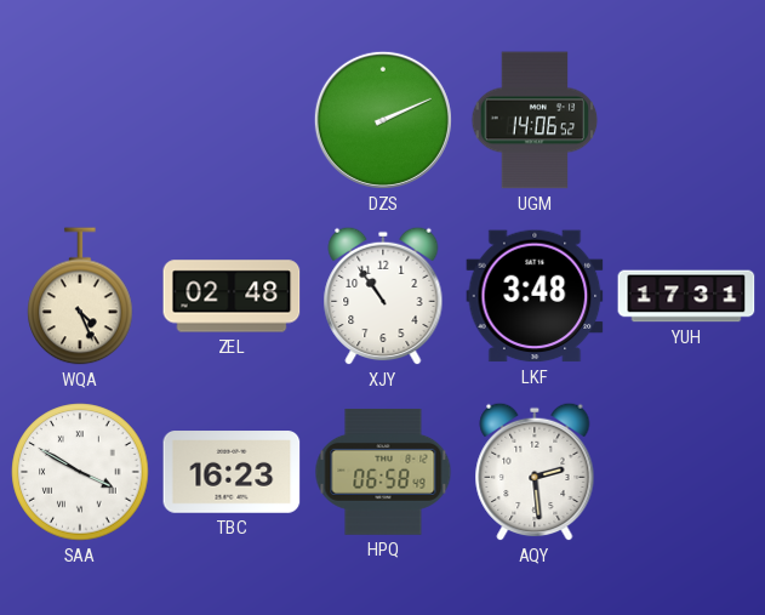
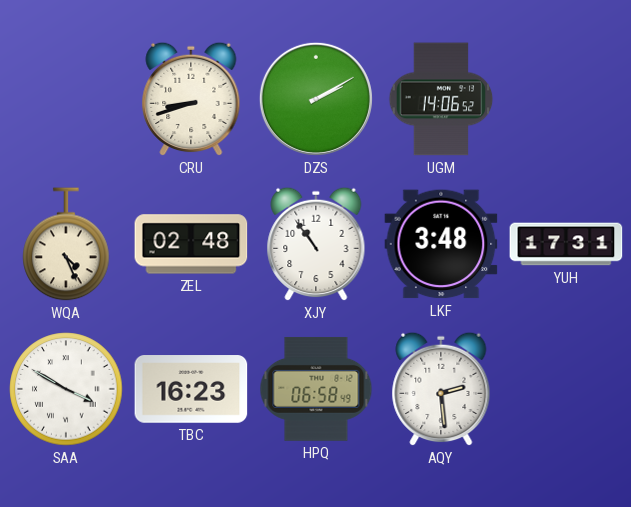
CRU: none -> 8:42
DZS: 2:11 -> 2:10
